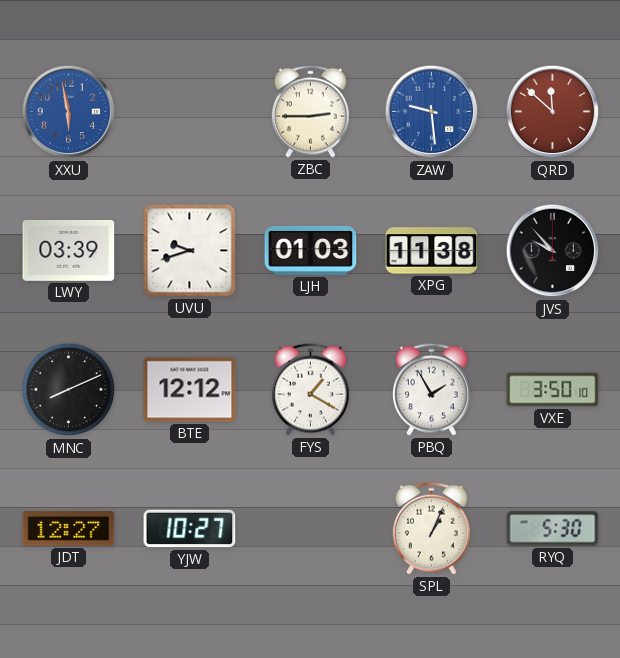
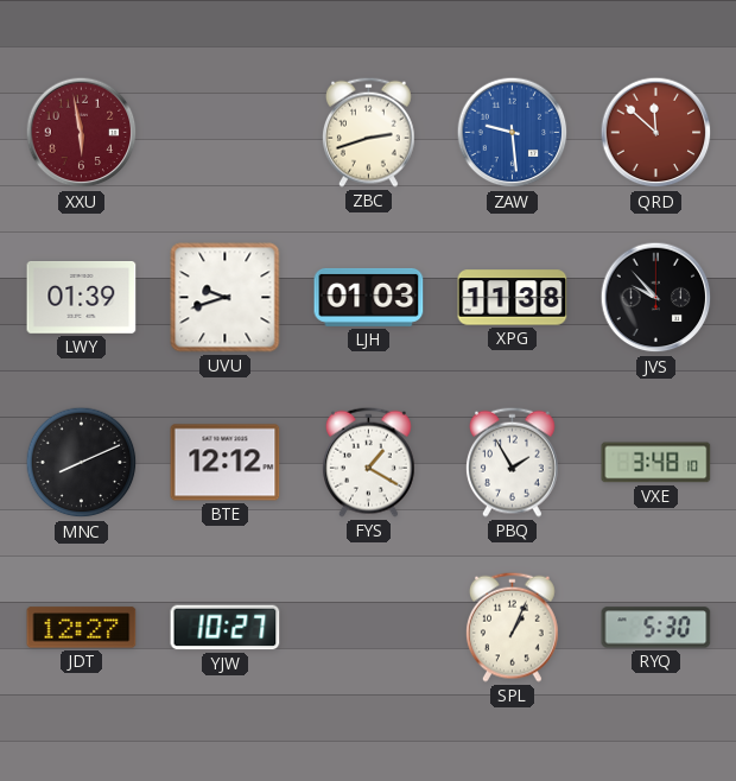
XXU dial: blue -> burgundy
ZBC: 2:45 -> 2:42
LWY: 03:39 -> 01:39
VXE: 3:50 -> 3:48
